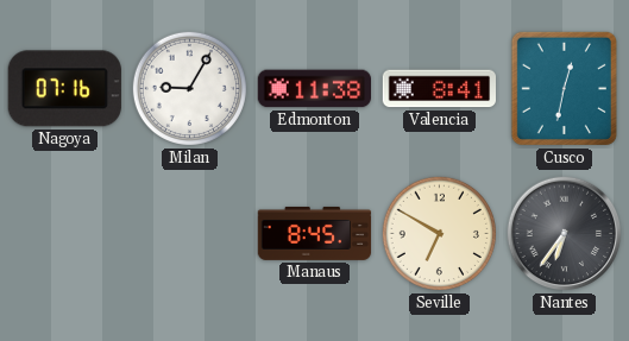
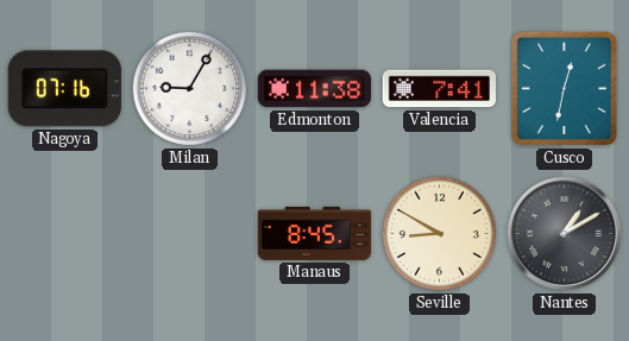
Valencia: 8:41 -> 7:41
Seville: 6:50 -> 8:50
Nantes: 6:36 -> 1:10
